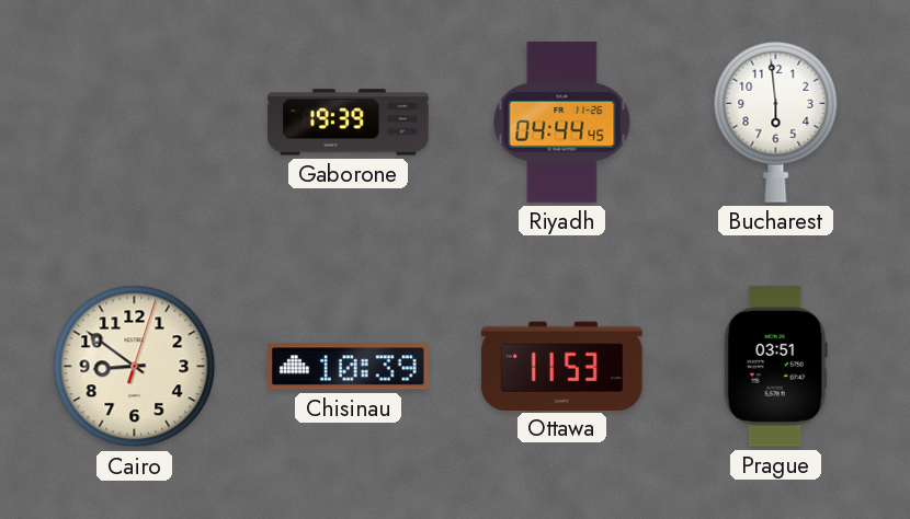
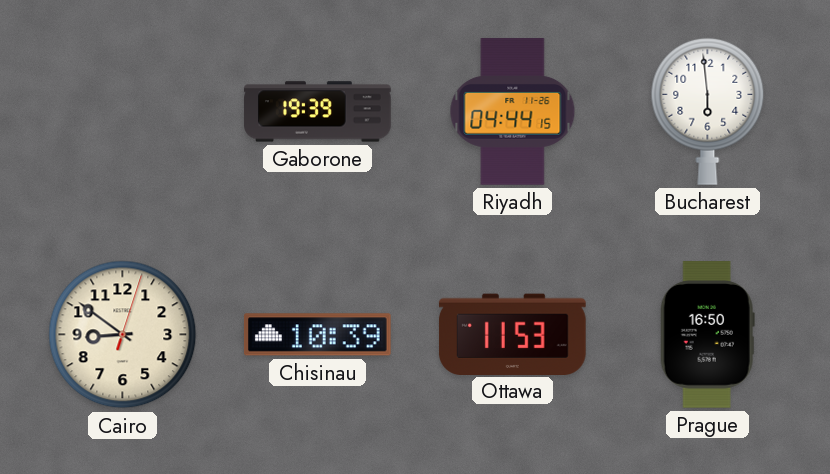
Riyadh: 04:44:45 -> 04:44:15
Prague: 03:51 -> 16:50
